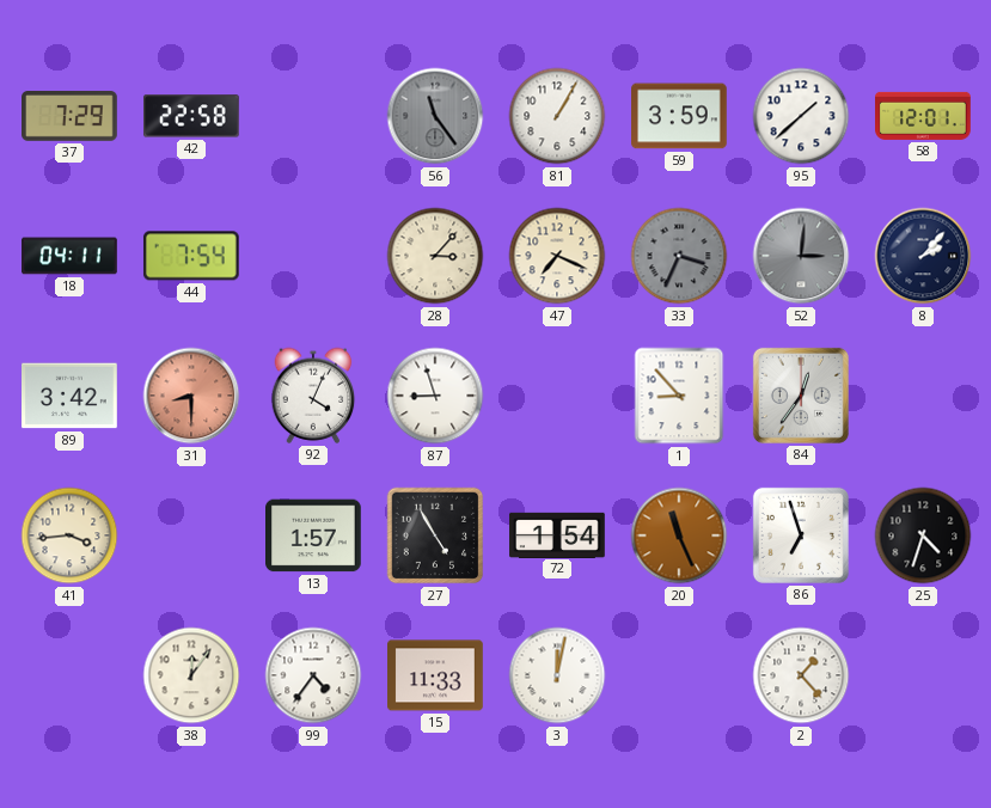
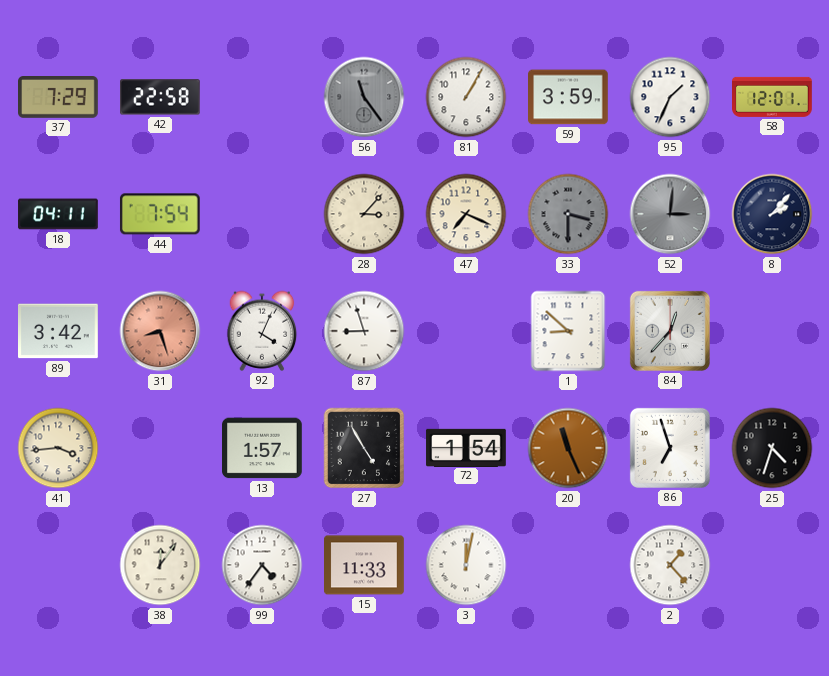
95: 1:38 -> 1:34
33: 3:34 -> 3:30
31: 8:30 -> 8:27
1: 8:53 -> 8:52
84: 12:36 -> 12:37
